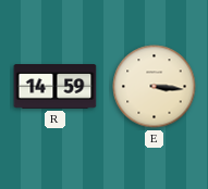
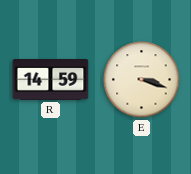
E: 3:16 -> 3:18
